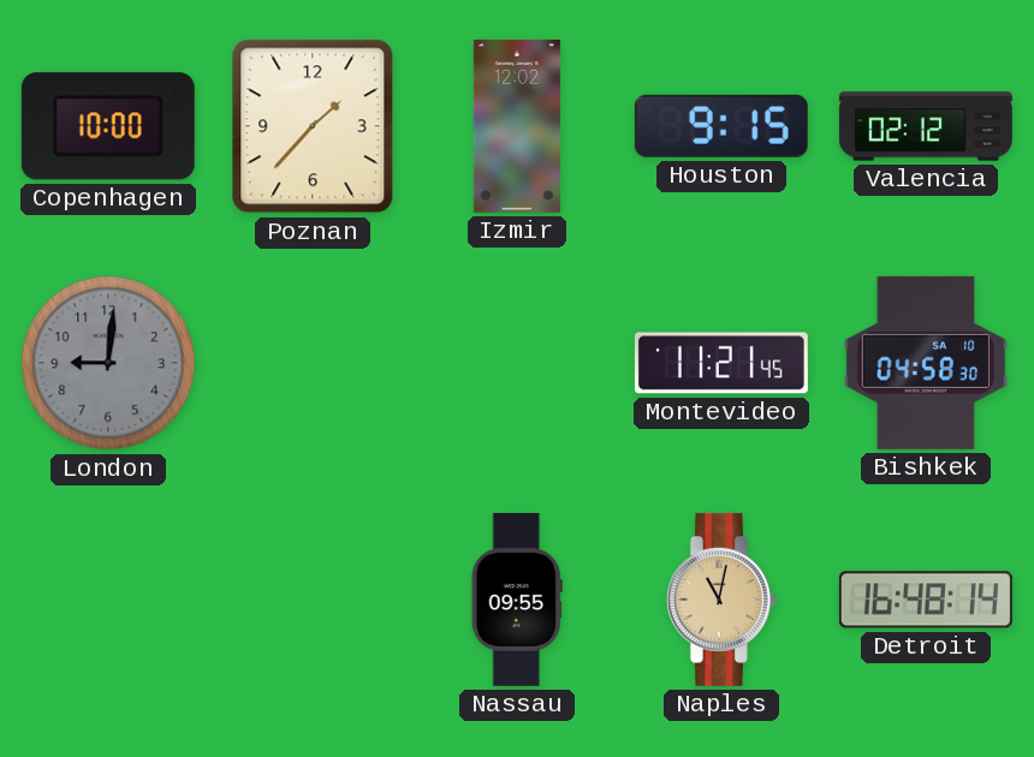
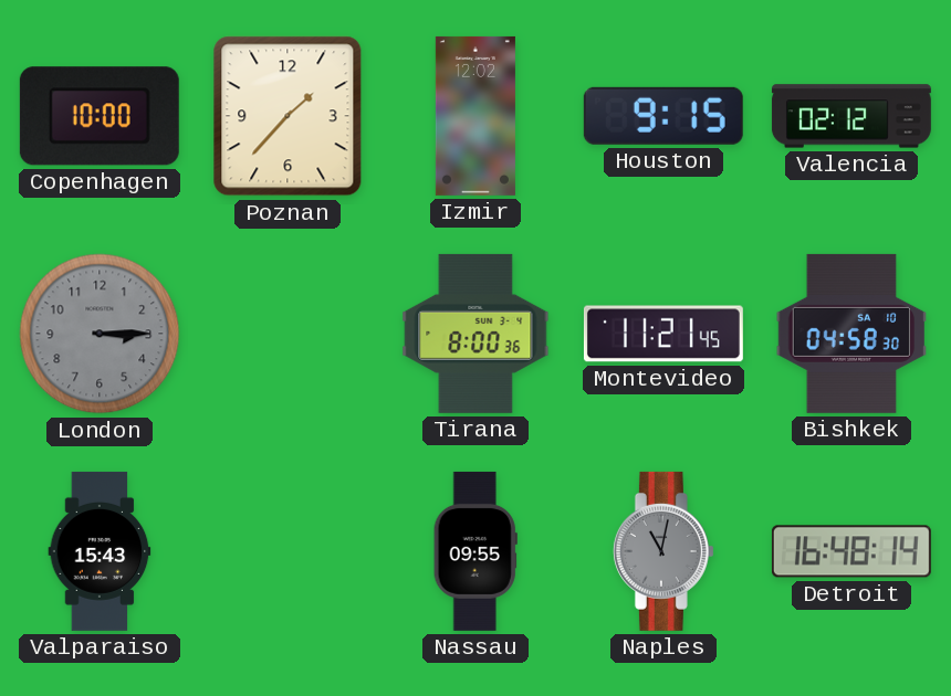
London: 9:01 -> 3:15
Tirana: none -> 8:00
Valparaiso: none -> 15:43
Naples dial: champagne -> grey
